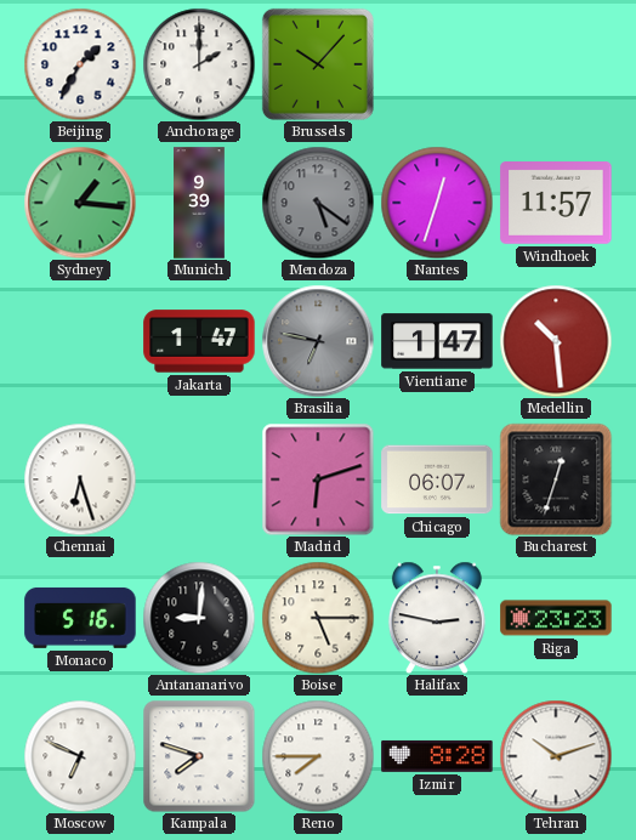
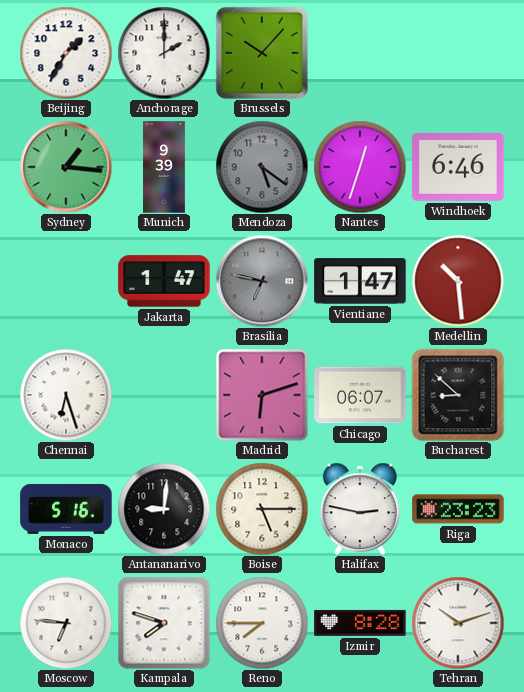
Windhoek: 11:57 -> 6:46
Bucharest: 12:33 -> 8:52
Moscow: 6:49 -> 6:46
